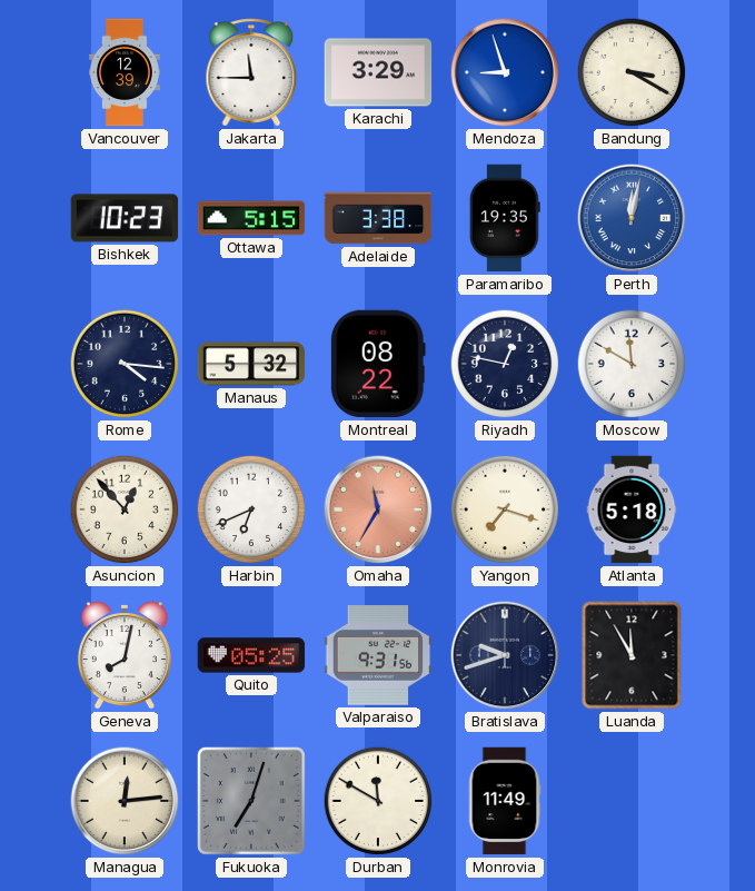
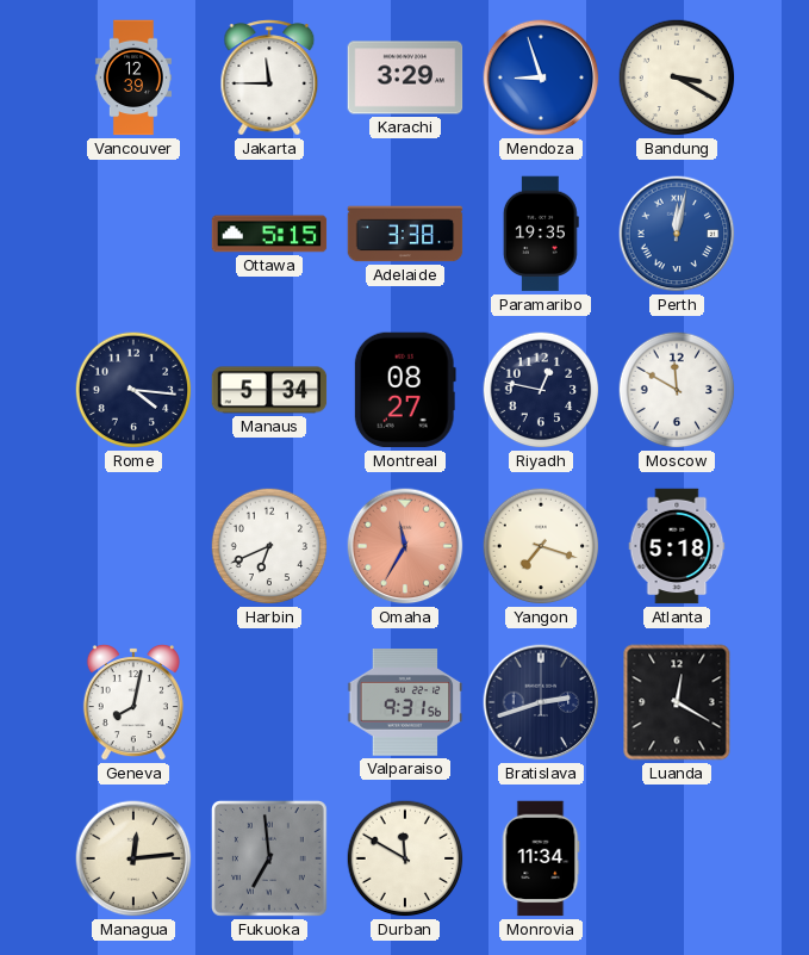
Bishkek: 10:23 -> none
Manaus: 5:32 -> 5:34
Montreal: 08:22 -> 08:27
Asuncion: 12:53 -> none
Quito: 05:25 -> none
Bratislava: 9:42 -> 2:42
Luanda: 11:55 -> 12:20
Fukuoka: 7:03 -> 6:59
Monrovia: 11:49 -> 11:34
